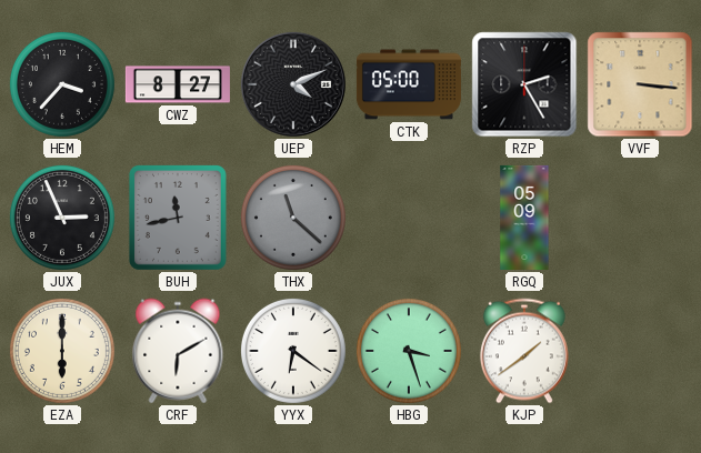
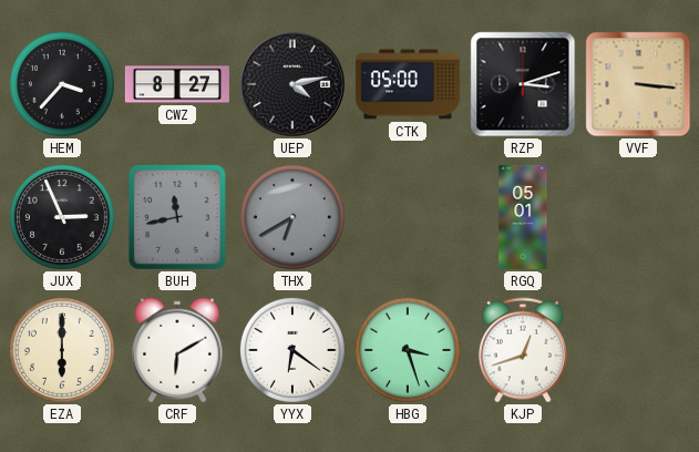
UEP: 4:11 -> 4:13
RZP: 2:25 -> 3:12
THX: 11:22 -> 6:40
RGQ: 05:09 -> 05:01
KJP: 1:39 -> 12:42
